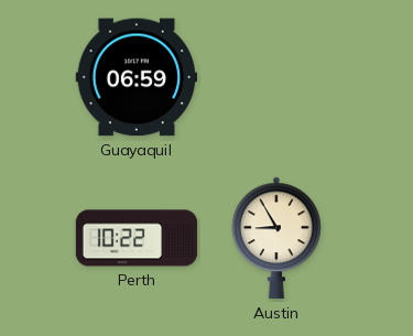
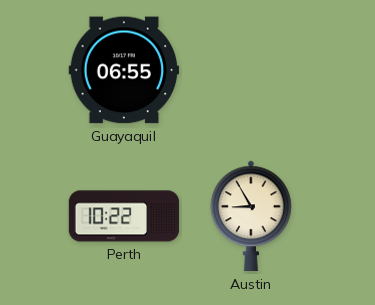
Guayaquil: 06:59 -> 06:55
